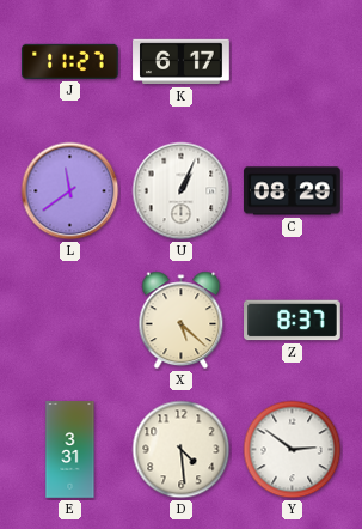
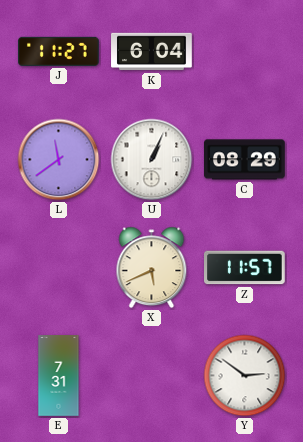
K: 6:17 -> 6:04
X: 5:22 -> 5:41
Z: 8:37 -> 11:57
E: 3:31 -> 7:31
D: 4:29 -> none
